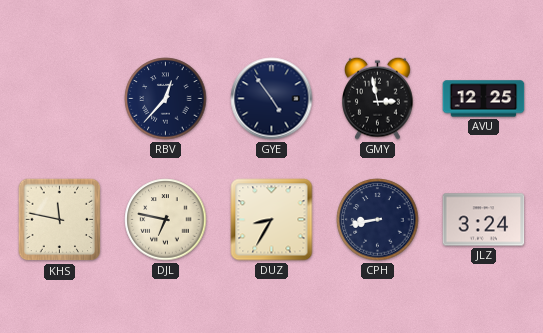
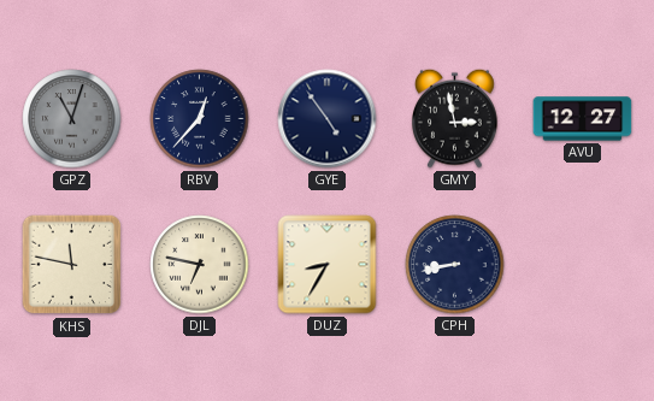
GPZ: none -> 11:03
AVU: 12:25 -> 12:27
JLZ: 3:24 -> none
